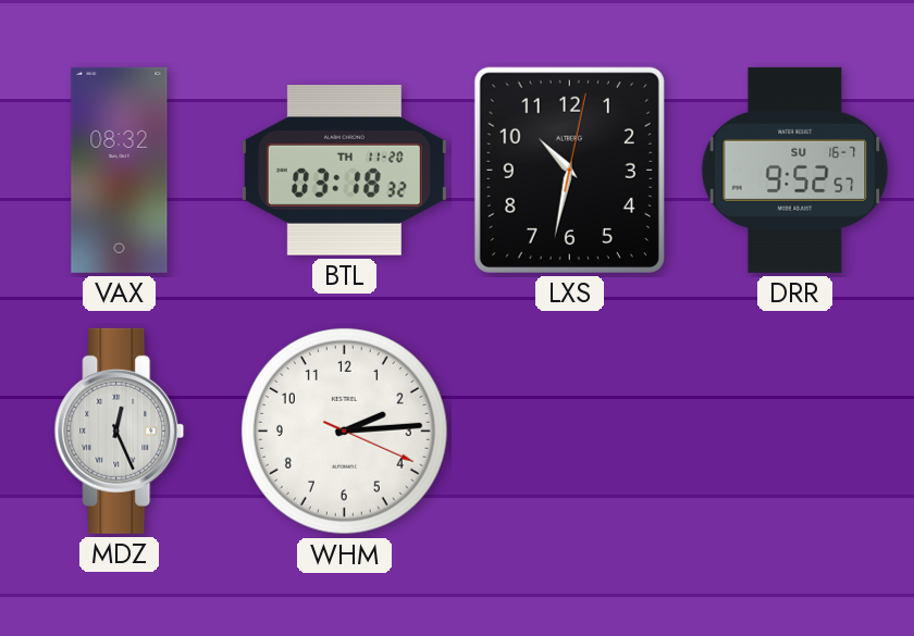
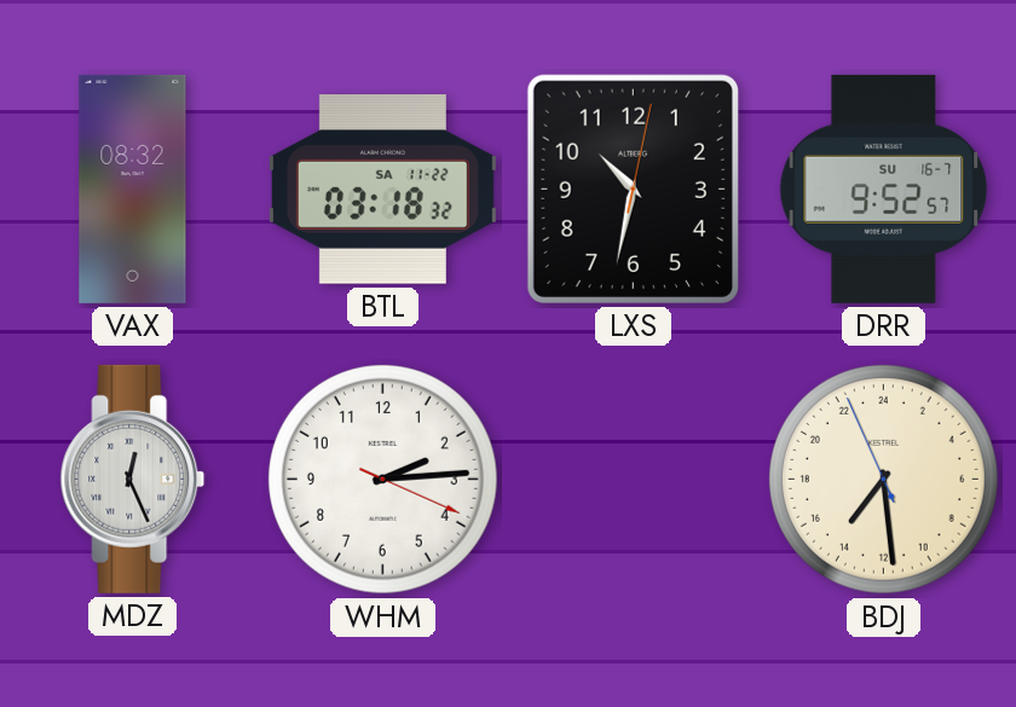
BTL date: TH 11-20 -> SA 11-22
BDJ: none -> 14:28
